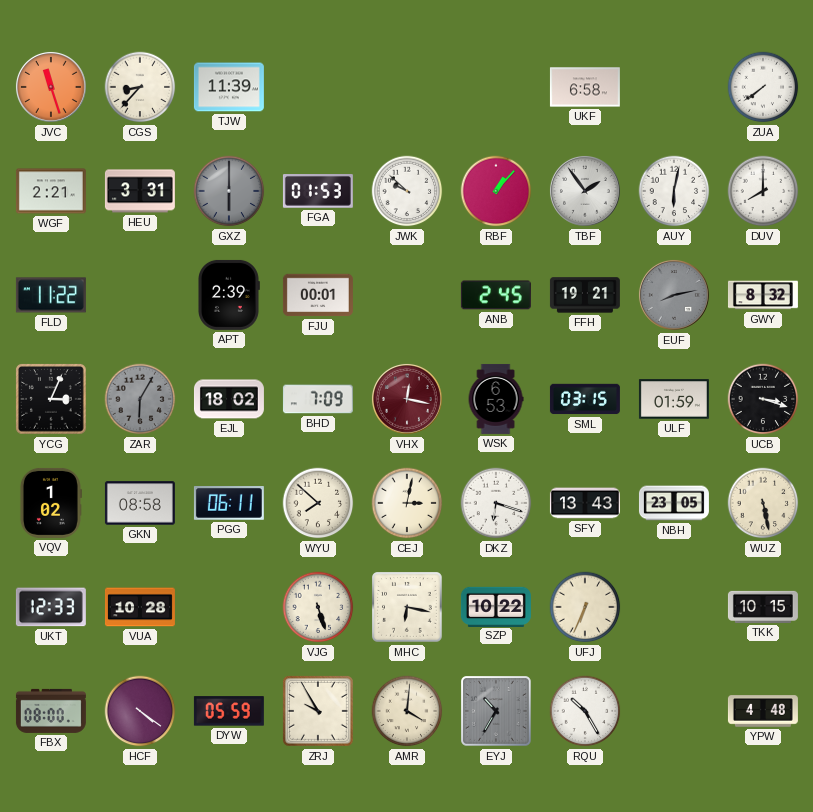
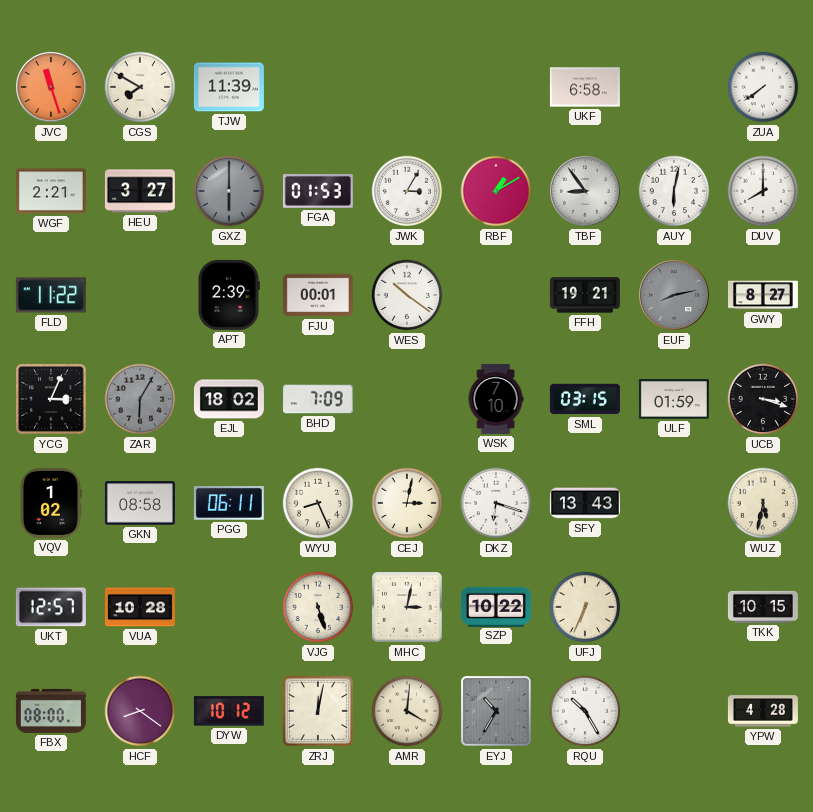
CGS: 8:37 -> 7:50
HEU: 3:31 -> 3:27
JWK: 9:52 -> 3:05
RBF: 1:07 -> 1:10
TBF: 1:54 -> 8:54
WES: none -> 10:21
ANB: 2:45 -> none
GWY: 8:32 -> 8:27
VHX: 12:17 -> none
WSK: 6:53 -> 7:10
WYU: 7:52 -> 8:26
NBH: 23:05 -> none
WUZ: 5:28 -> 5:32
UKT: 12:33 -> 12:57
MHC: 6:17 -> 3:02
HCF: 4:21 -> 8:21
DYW: 05:59 -> 10:12
ZRJ: 9:55 -> 12:02
YPW: 4:48 -> 4:28
